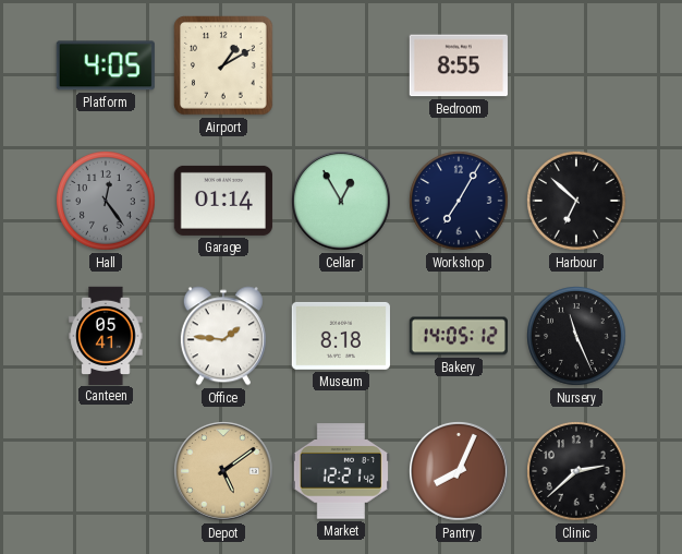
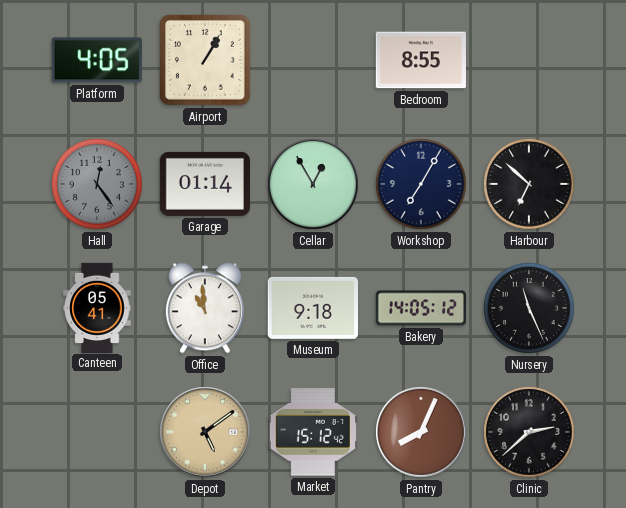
Airport: 1:10 -> 1:05
Office: 1:46 -> 10:59
Museum: 8:18 -> 9:18
Market: 12:21 -> 15:12
